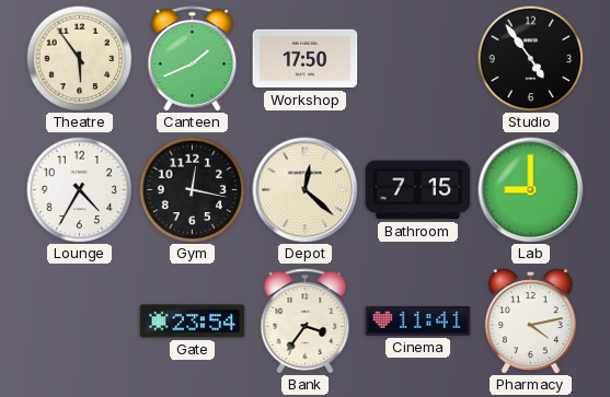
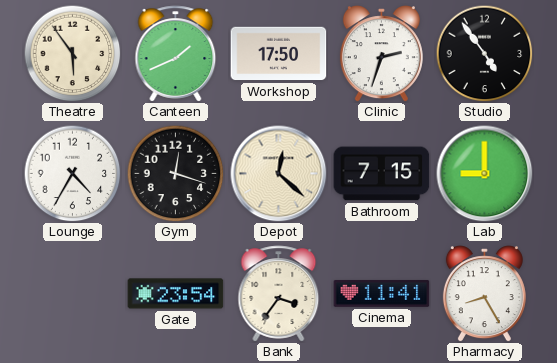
Clinic: none -> 2:33
Gym: 12:17 -> 12:18
Pharmacy: 4:13 -> 8:25
